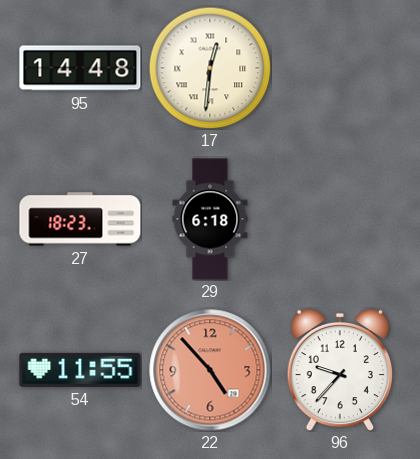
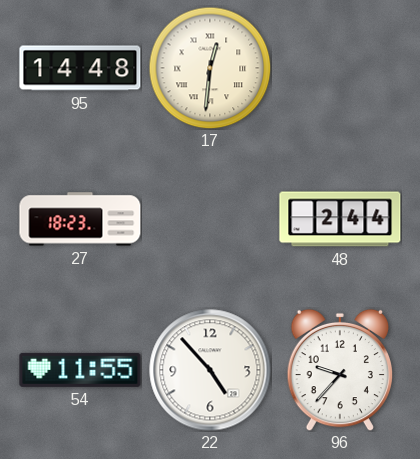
29: 6:18 -> none
48: none -> 2:44
22 dial: salmon -> white
